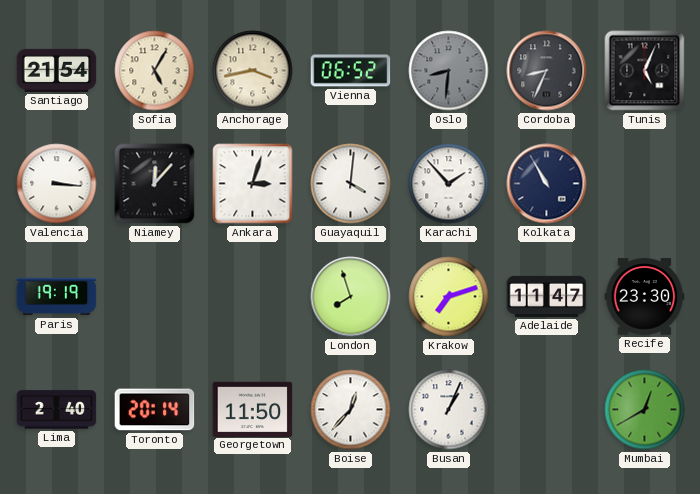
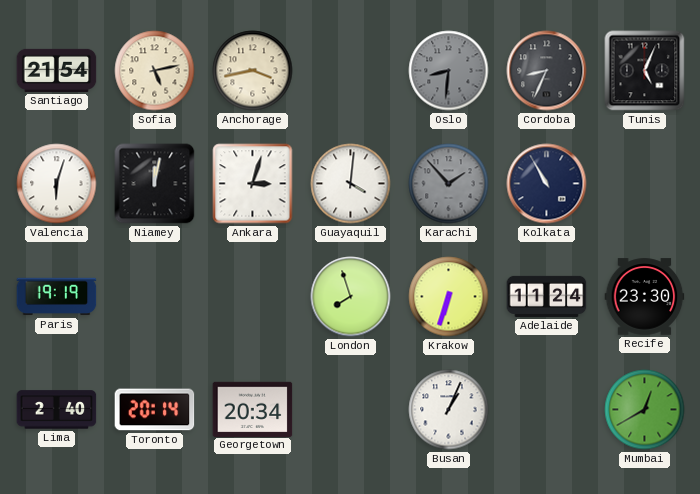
Sofia: 5:05 -> 5:13
Vienna: 06:52 -> none
Valencia: 3:16 -> 6:03
Niamey: 12:07 -> 12:02
Karachi dial: white -> grey
Krakow: 7:12 -> 6:33
Adelaide: 11:47 -> 11:24
Georgetown: 11:50 -> 20:34
Boise: 12:37 -> none
